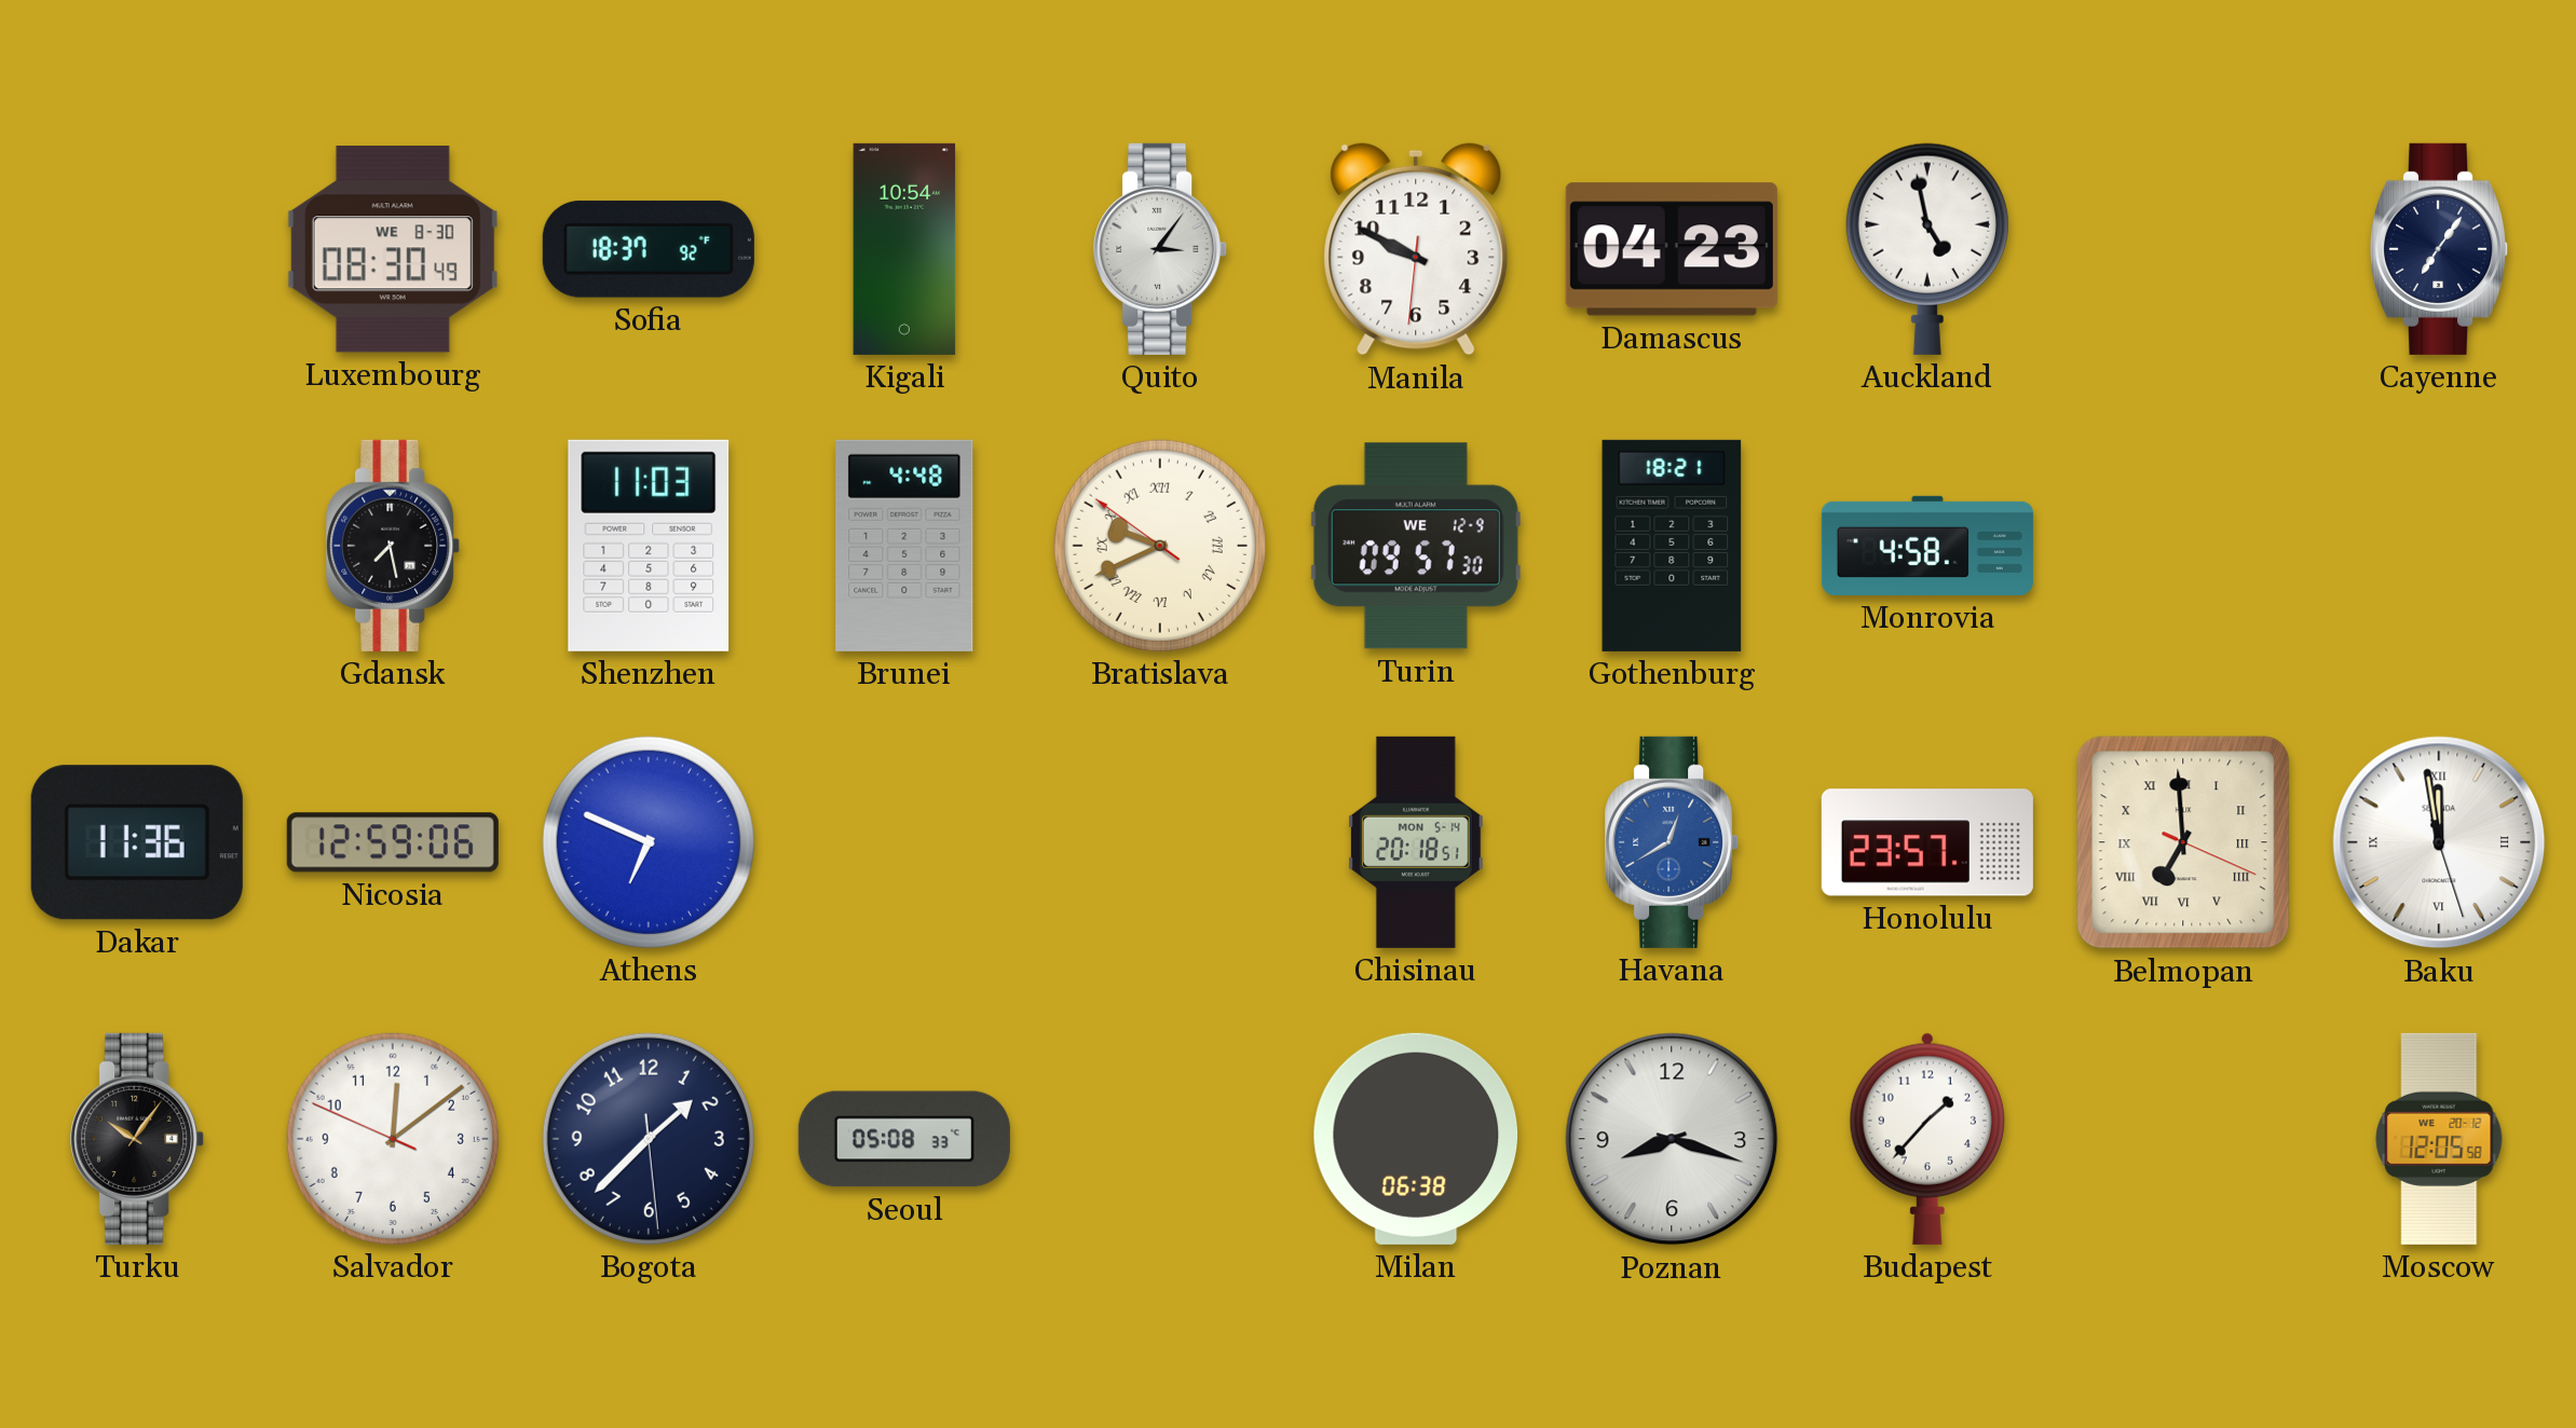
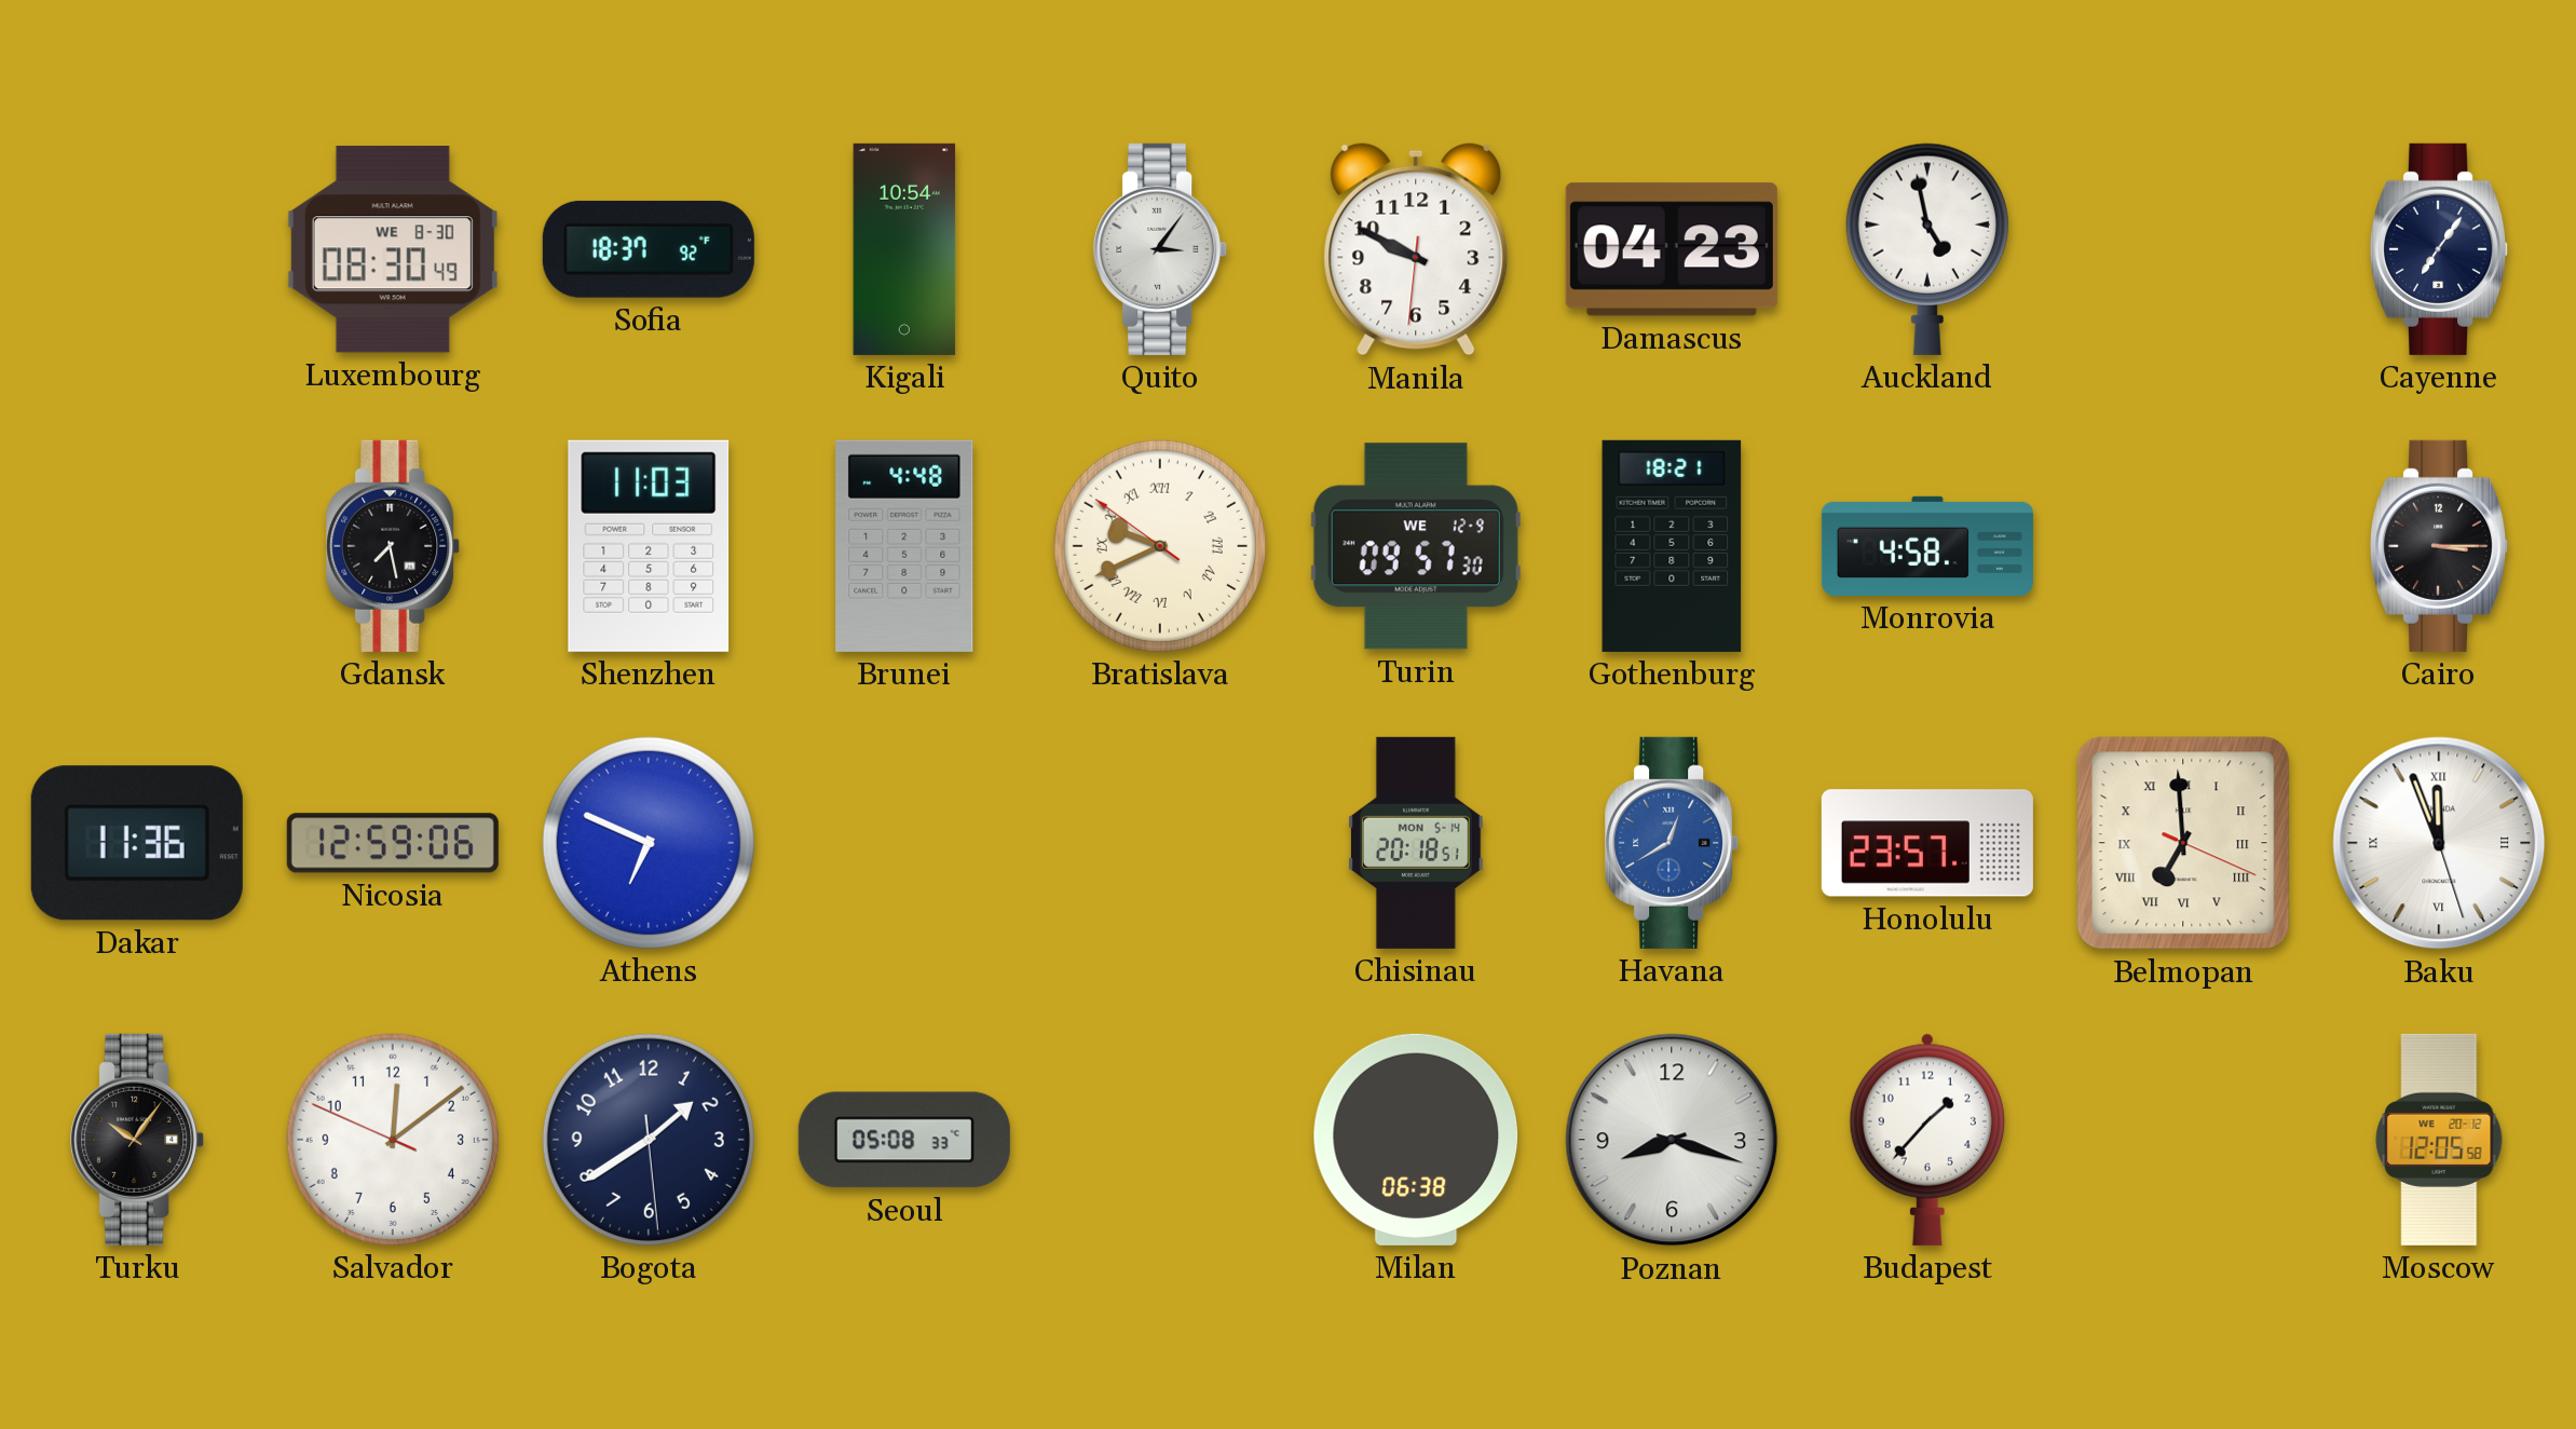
Cairo: none -> 3:15
Baku: 11:58 -> 11:56
Bogota: 1:37 -> 1:39
